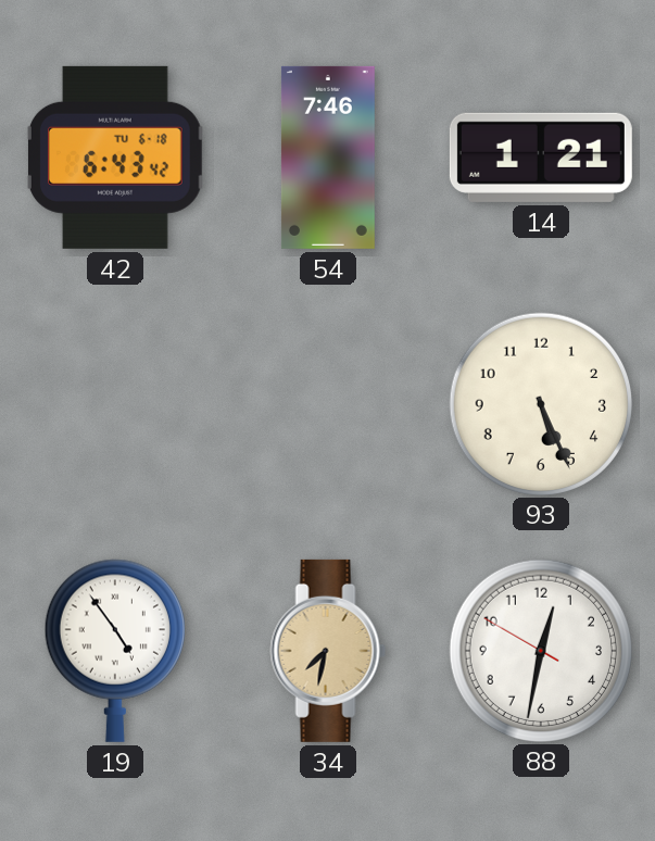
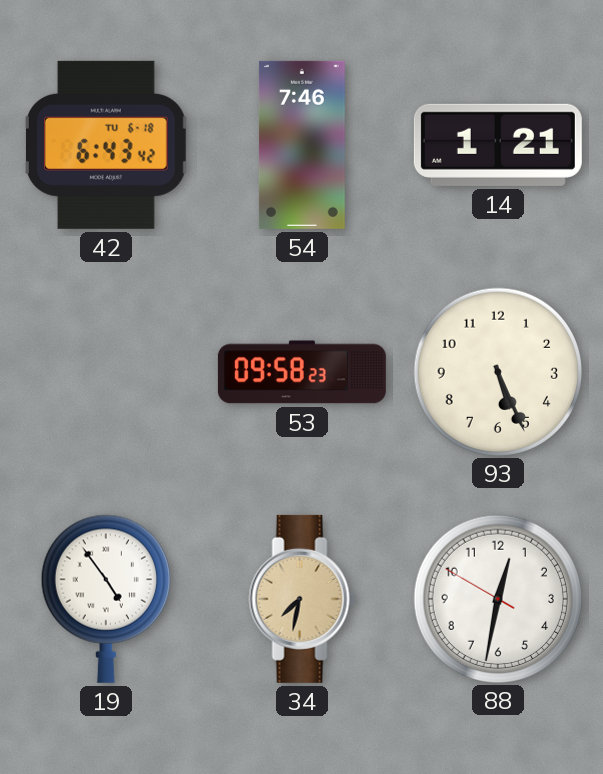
53: none -> 09:58
